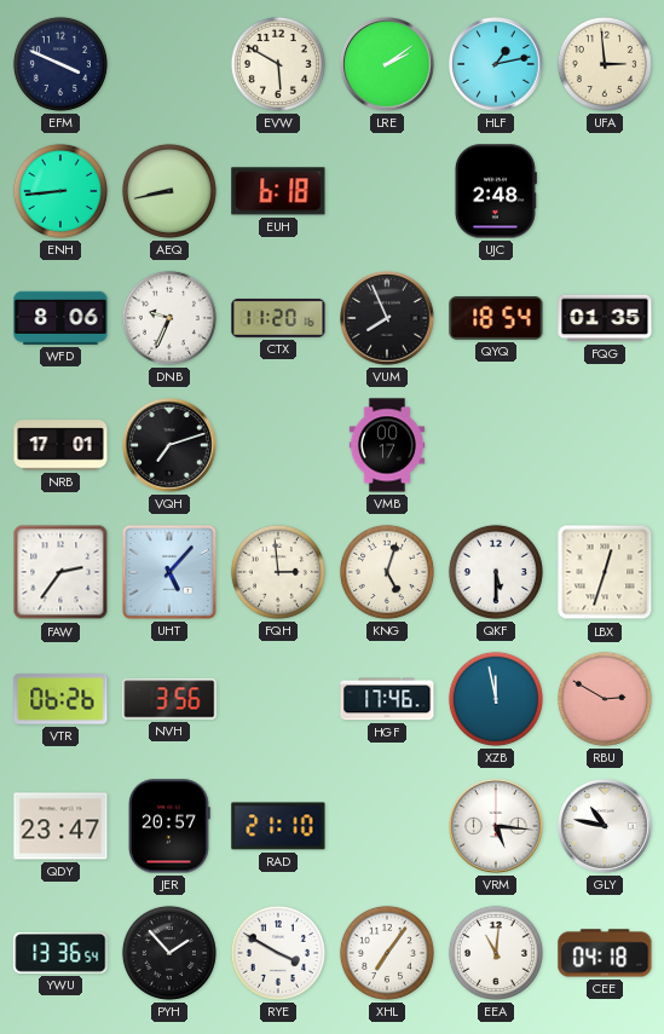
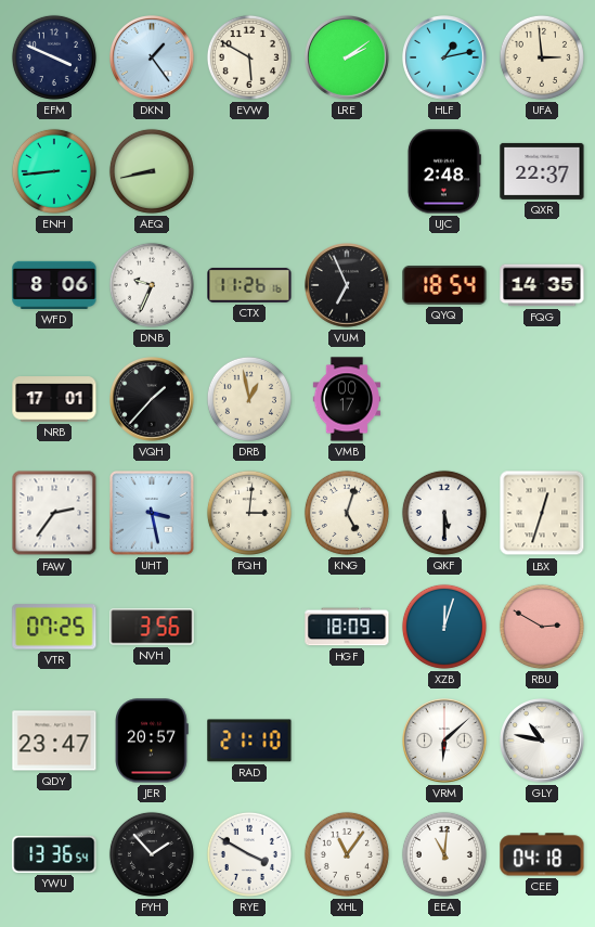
DKN: none -> 1:24
EUH: 6:18 -> none
QXR: none -> 22:37
CTX: 11:20 -> 11:26
VUM: 7:56 -> 6:56
FQG: 01:35 -> 14:35
VQH: 7:12 -> 1:37
DRB: none -> 12:58
UHT: 5:07 -> 3:28
FQH: 2:59 -> 3:01
VTR: 06:26 -> 07:25
HGF: 17:46 -> 18:09
XZB: 11:58 -> 12:03
VRM: 5:16 -> 6:08
XHL: 7:06 -> 11:06
